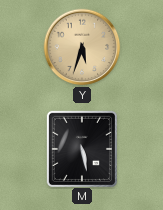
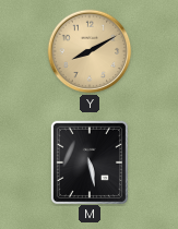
Y: 5:33 -> 8:10
